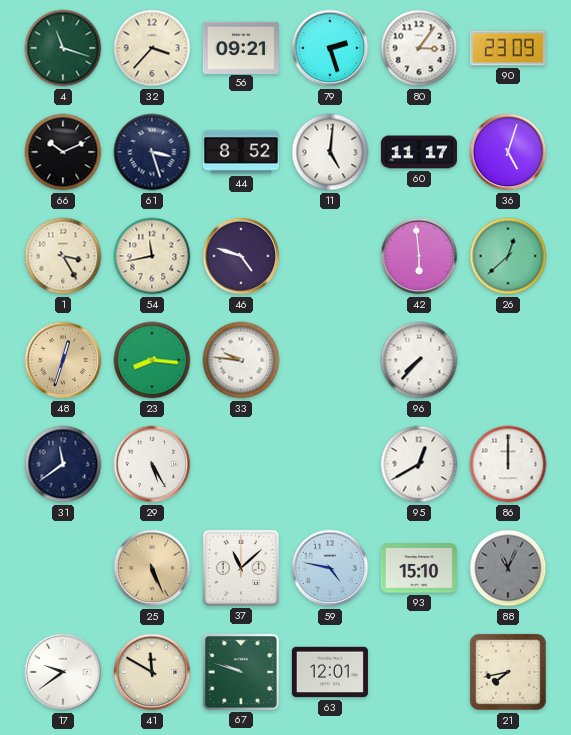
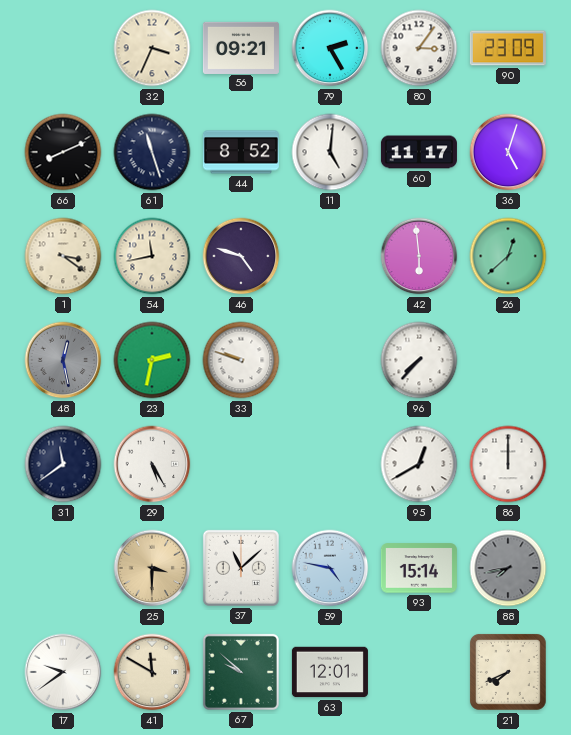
4: 11:18 -> none
32: 3:37 -> 3:34
79: 2:27 -> 2:25
66: 10:11 -> 8:11
61: 3:27 -> 11:27
1: 3:25 -> 3:21
48: 12:33 -> 12:28
48 dial: champagne -> grey
23: 8:16 -> 2:32
33: 9:46 -> 9:48
25: 5:26 -> 3:30
93: 15:10 -> 15:14
88: 11:04 -> 7:43
67: 9:48 -> 9:52
21: 7:43 -> 7:41
